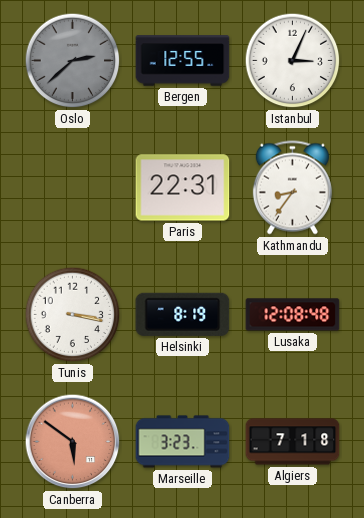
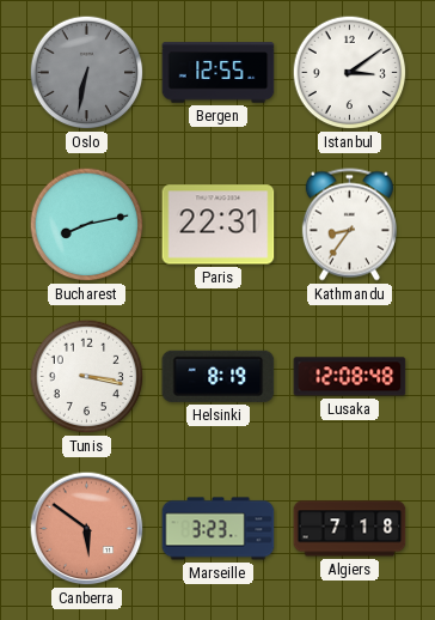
Oslo: 2:38 -> 6:32
Istanbul: 3:04 -> 3:09
Bucharest: none -> 8:13
